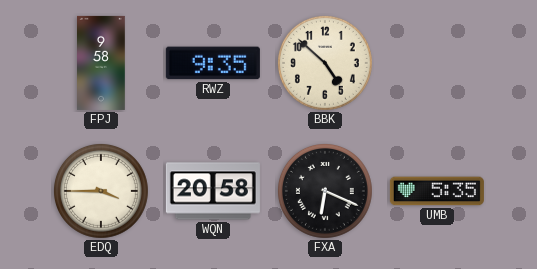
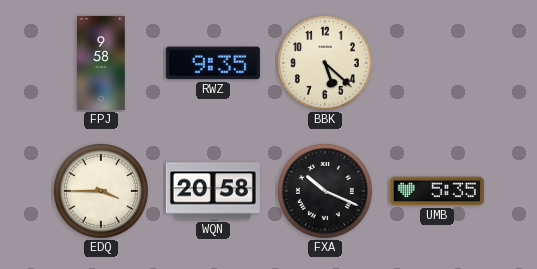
BBK: 4:52 -> 5:22
FXA: 6:19 -> 10:19
